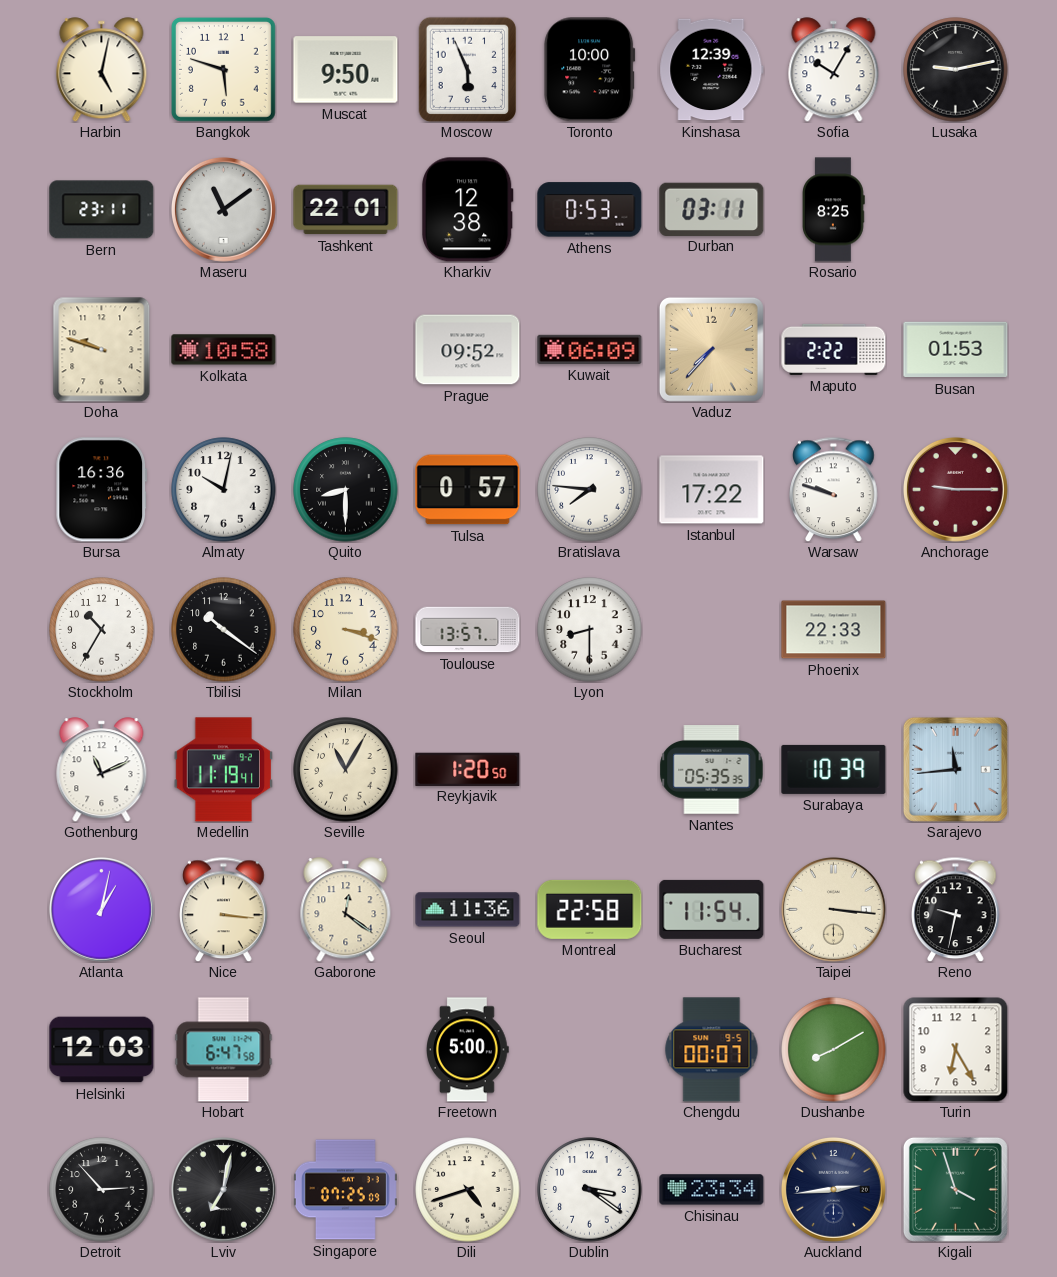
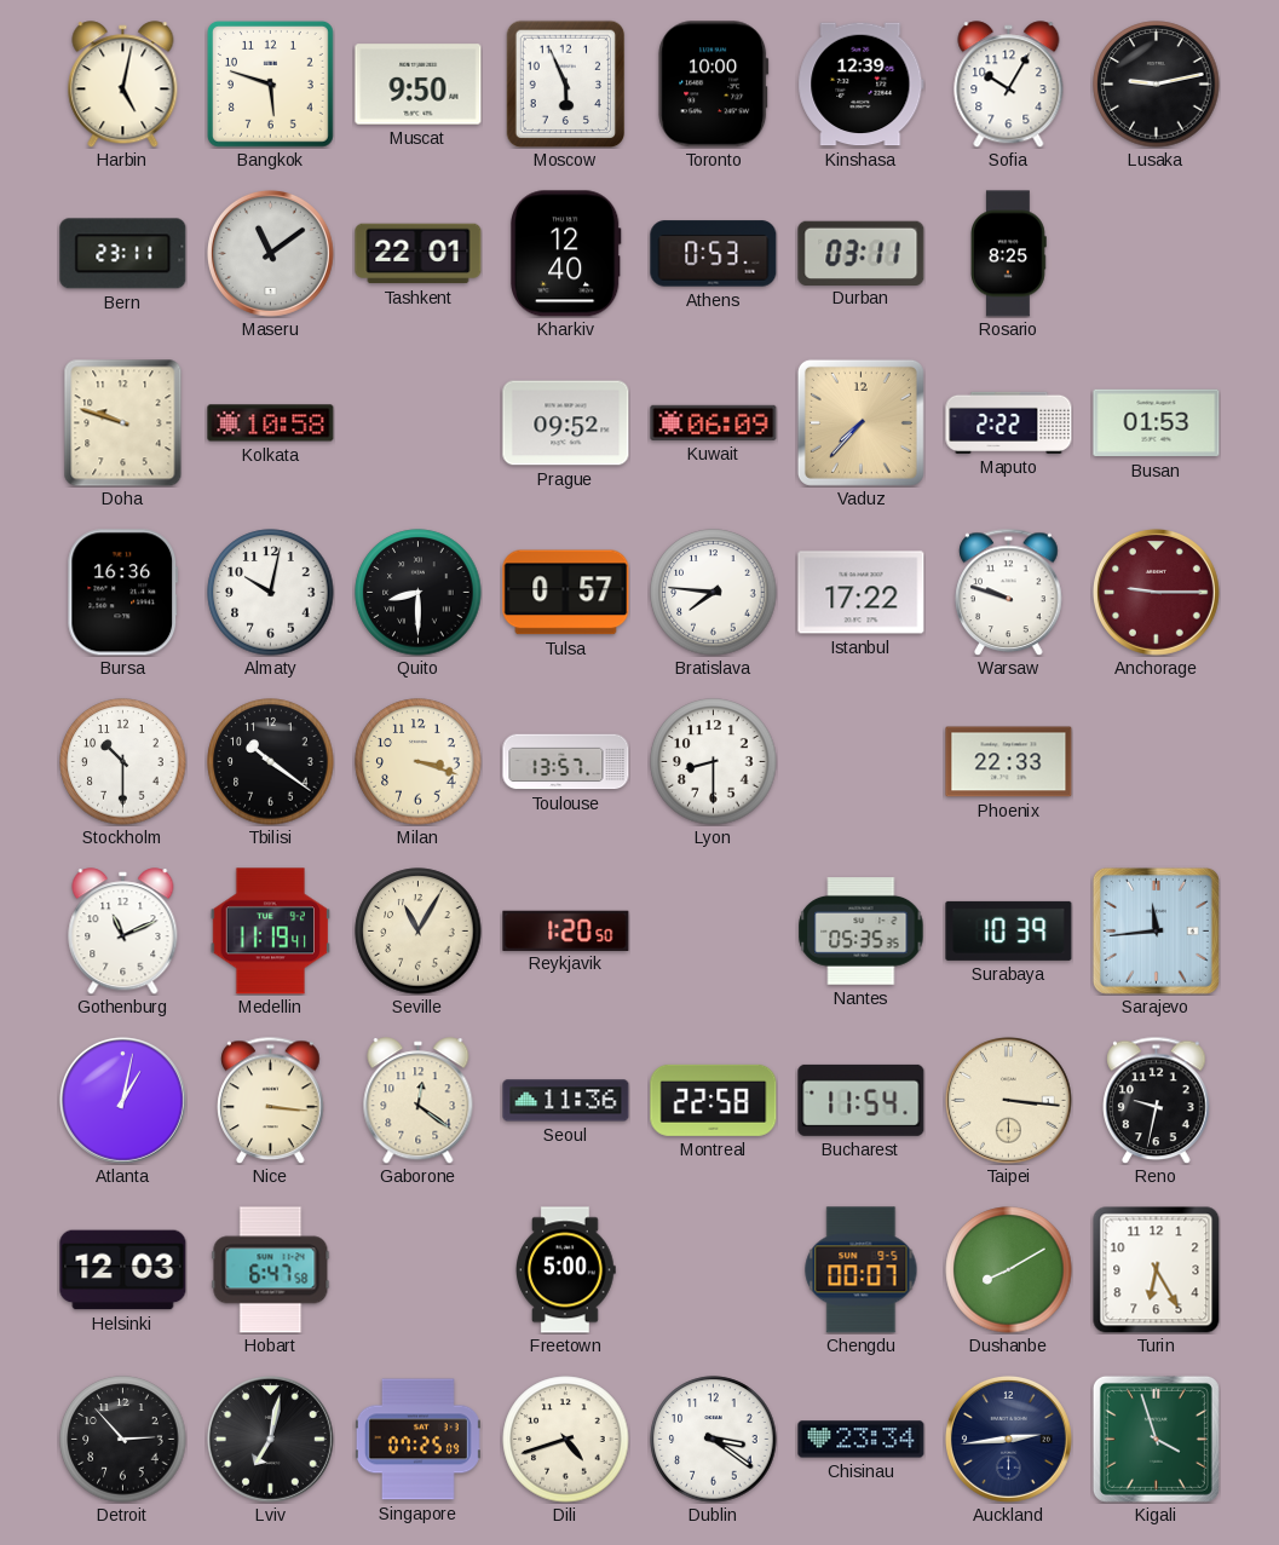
Kharkiv: 12:38 -> 12:40
Stockholm: 10:35 -> 10:30
